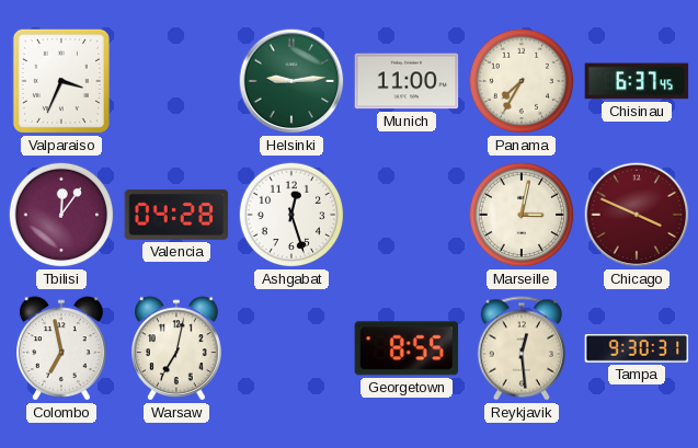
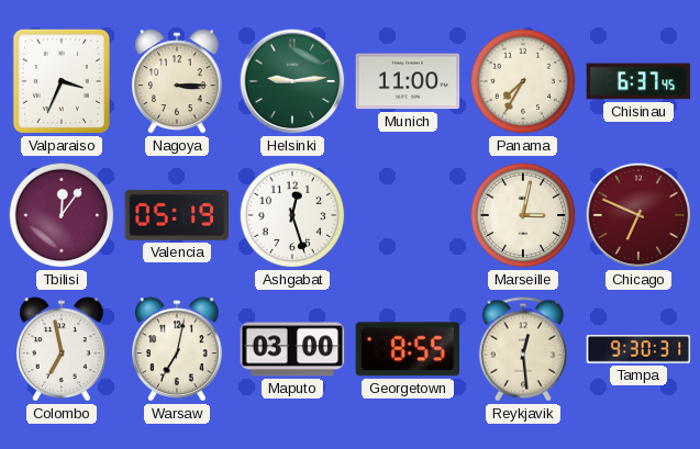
Nagoya: none -> 3:15
Valencia: 04:28 -> 05:19
Chicago: 3:49 -> 6:49
Maputo: none -> 03:00
